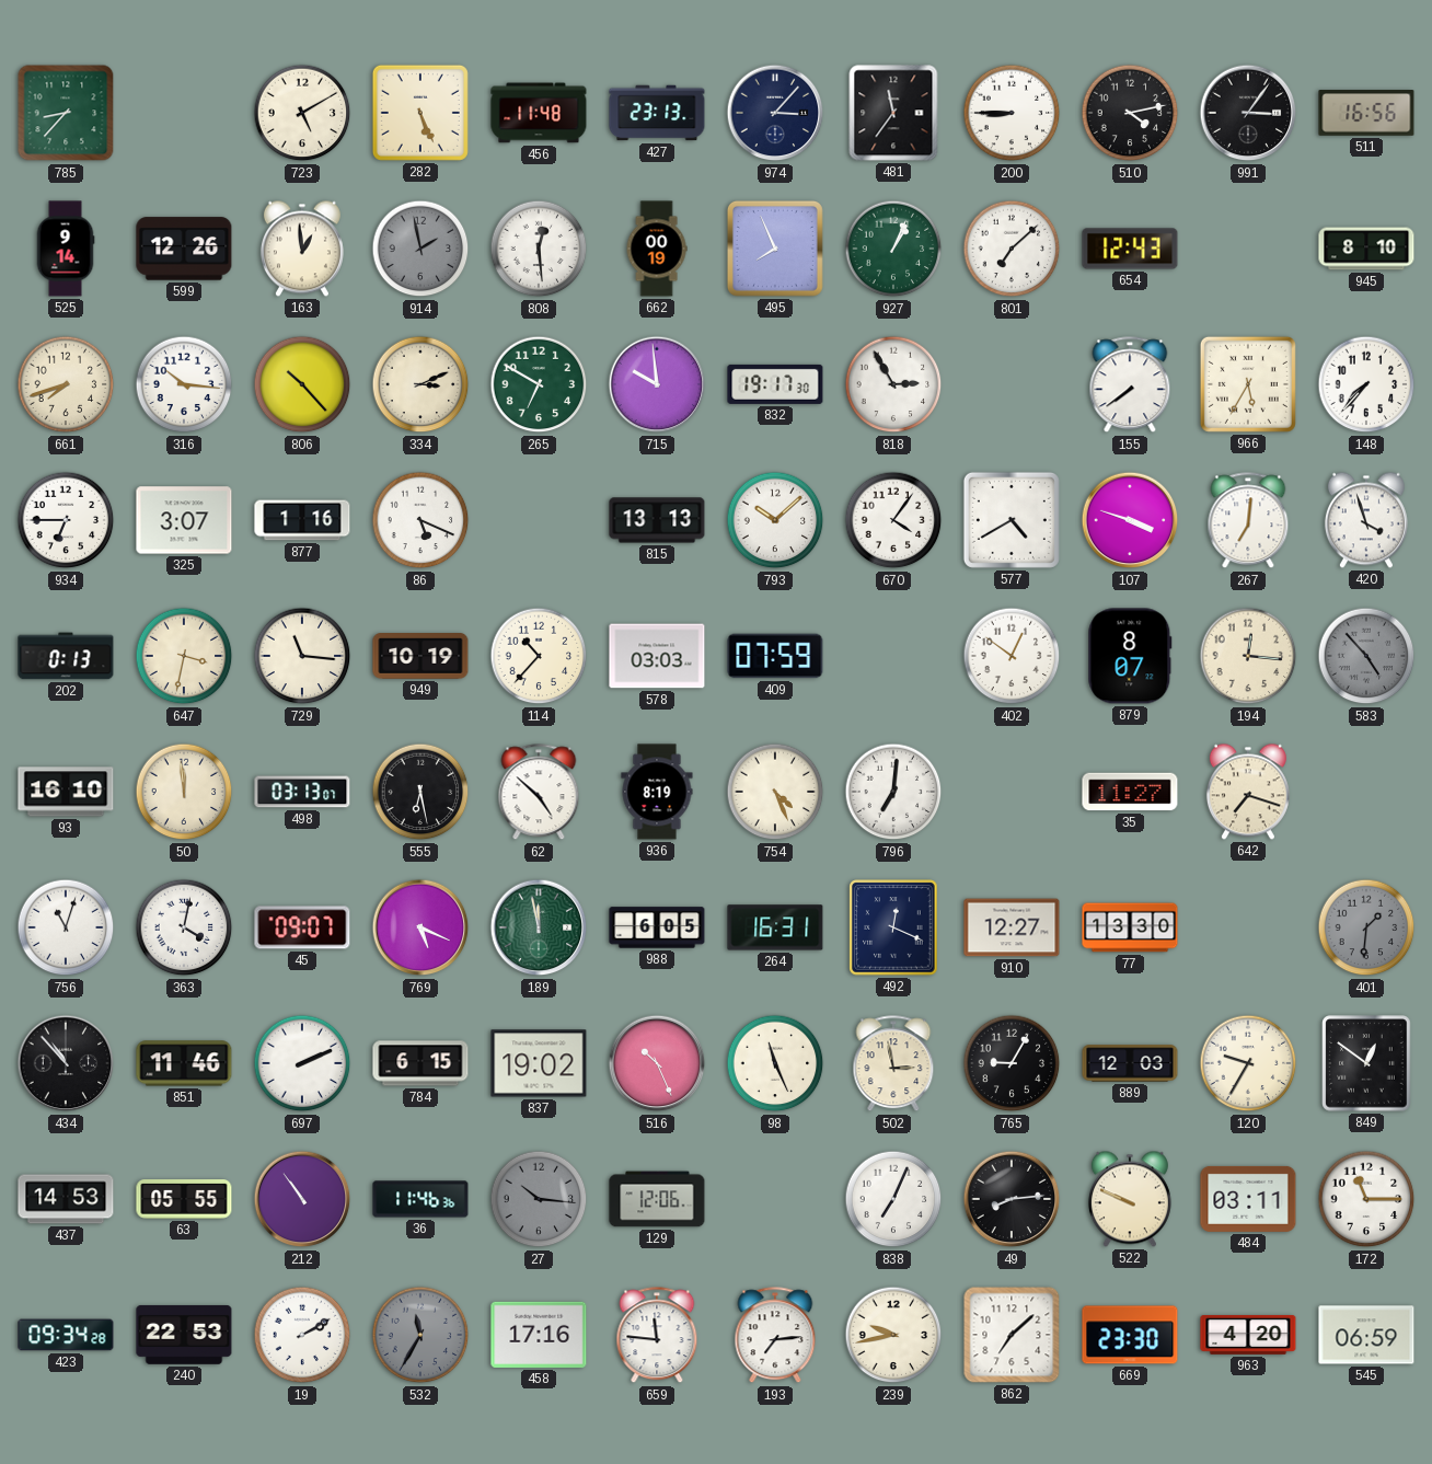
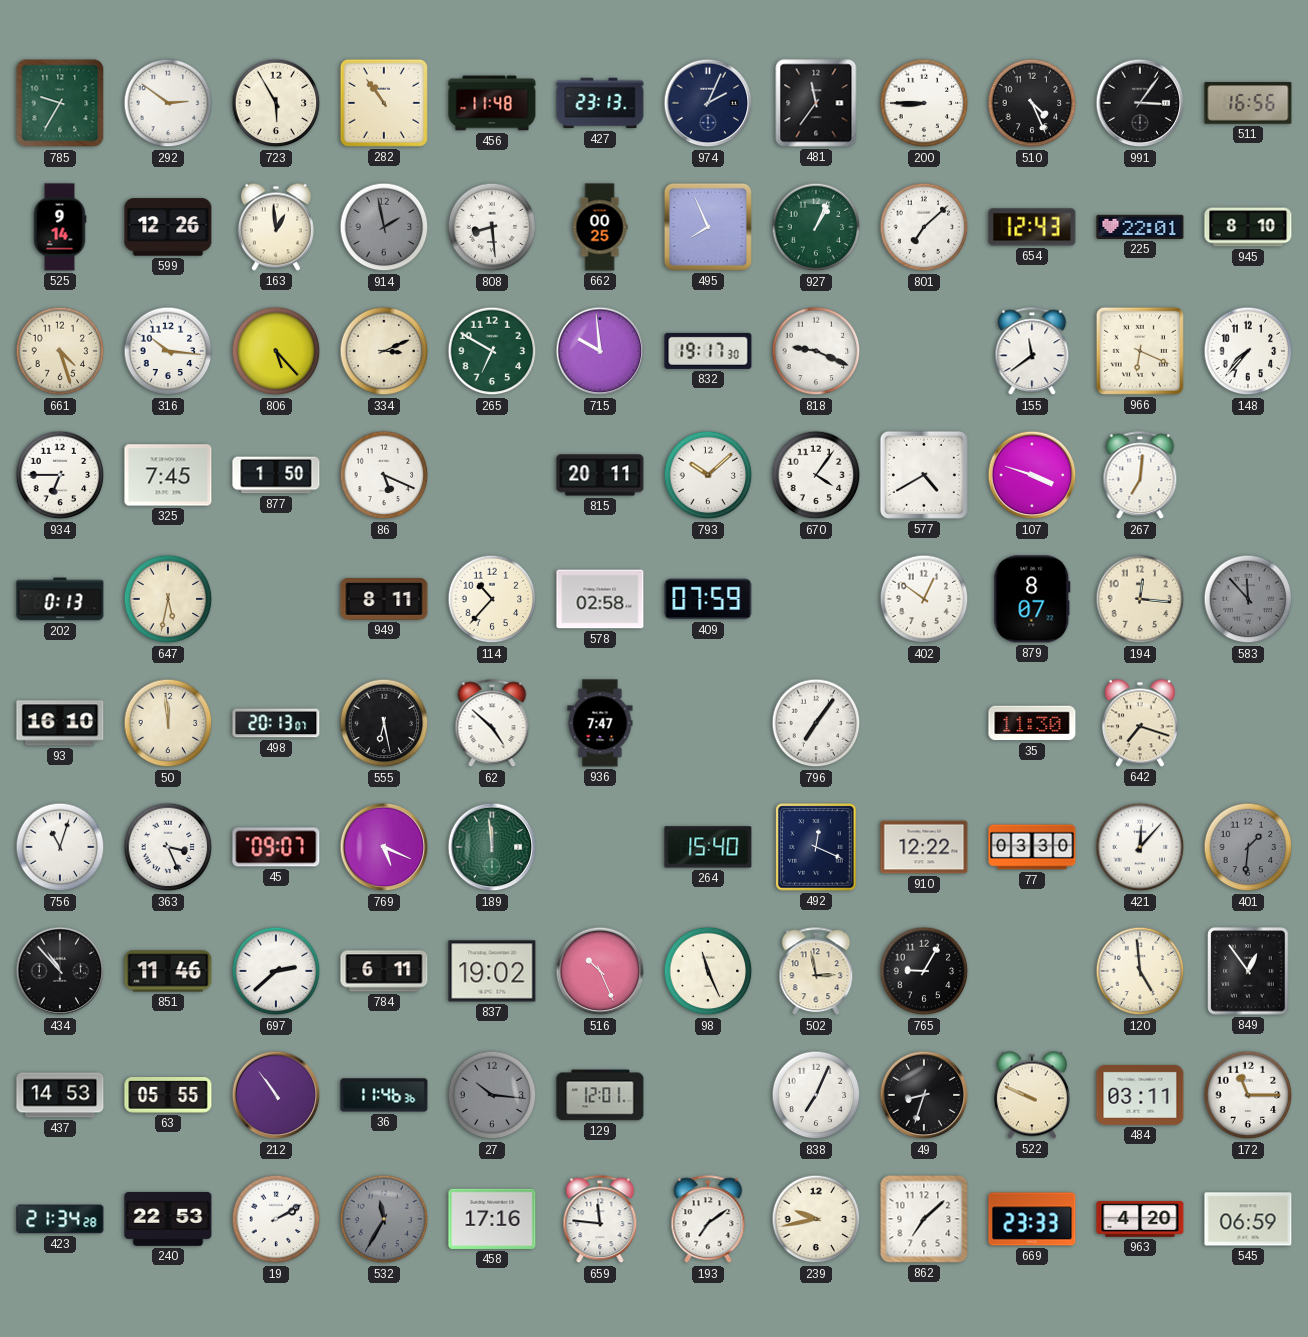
785: 8:37 -> 9:35
292: none -> 2:51
723: 5:10 -> 5:55
282: 5:26 -> 10:54
974: 3:07 -> 2:04
510: 4:13 -> 4:26
808: 12:29 -> 8:29
662: 00:19 -> 00:25
225: none -> 22:01
661: 7:42 -> 4:27
806: 10:23 -> 5:23
818: 2:55 -> 9:19
155: 7:39 -> 11:39
966: 5:35 -> 6:19
325: 3:07 -> 7:45
877: 1:16 -> 1:50
815: 13:13 -> 20:11
420: 3:57 -> none
647: 3:32 -> 5:32
729: 11:16 -> none
949: 10:19 -> 8:11
578: 03:03 -> 02:58
583: 4:53 -> 11:53
498: 03:13 -> 20:13
936: 8:19 -> 7:47
754: 4:26 -> none
796: 7:01 -> 7:06
35: 11:27 -> 11:30
363: 4:02 -> 3:26
189: 11:58 -> 11:59
988: 6:05 -> none
264: 16:31 -> 15:40
910: 12:27 -> 12:22
77: 13:30 -> 03:30
421: none -> 12:07
697: 2:11 -> 2:38
784: 6:15 -> 6:11
889: 12:03 -> none
120: 9:35 -> 4:59
849: 12:51 -> 12:54
129: 12:06 -> 12:01
49: 8:14 -> 8:33
423: 09:34 -> 21:34
193: 7:14 -> 7:09
669: 23:30 -> 23:33
